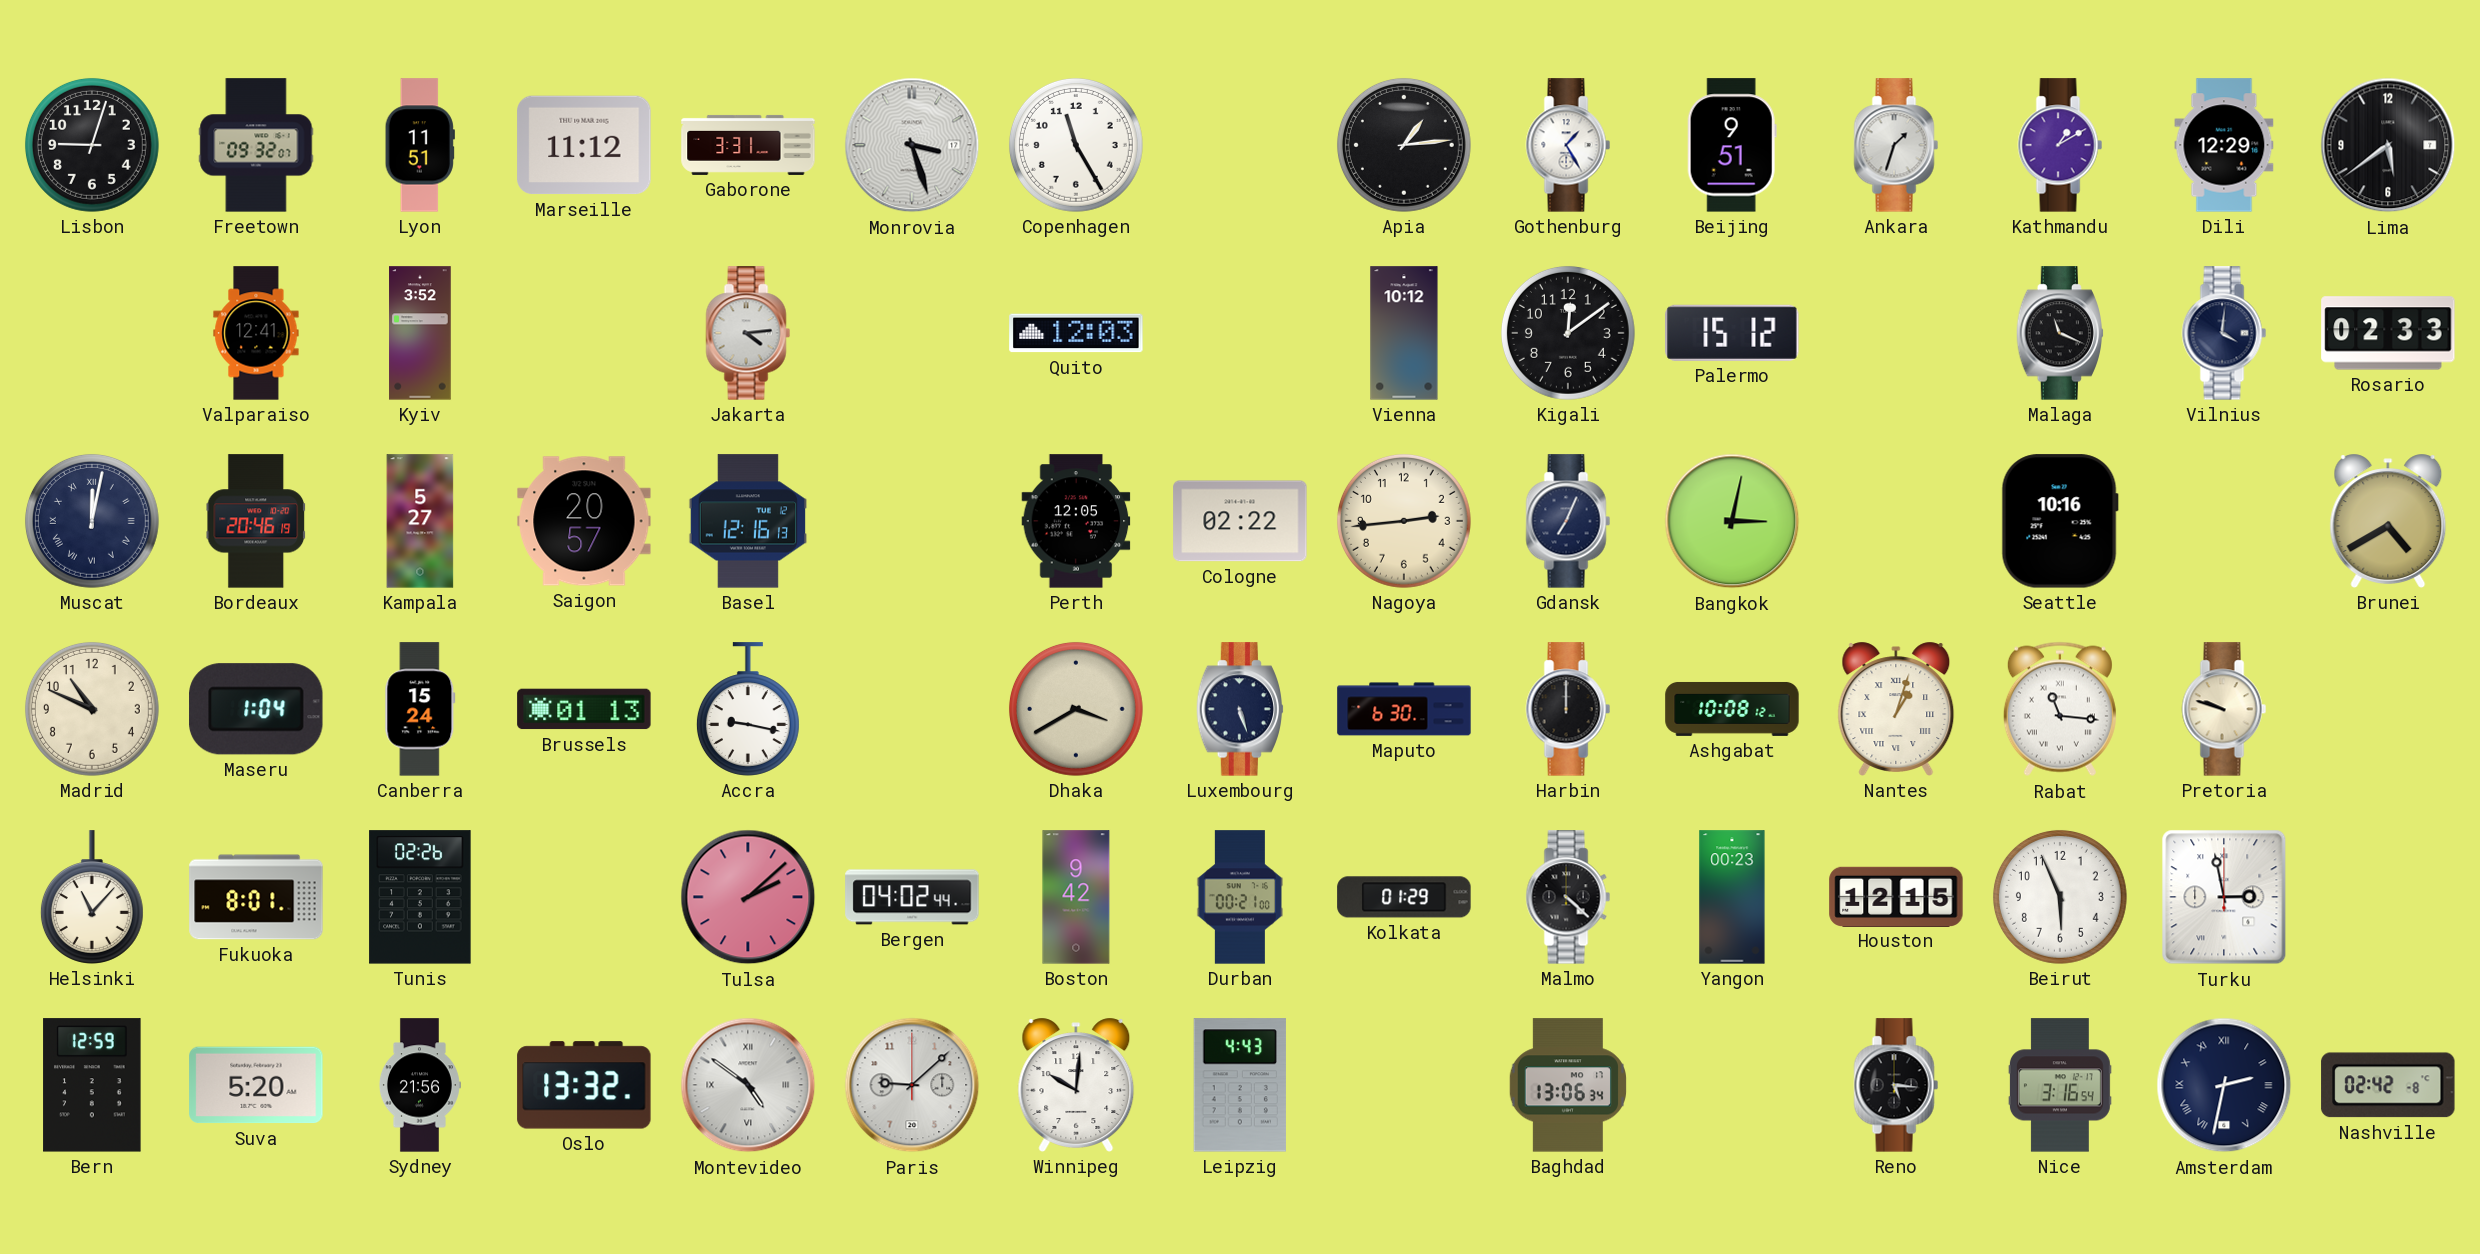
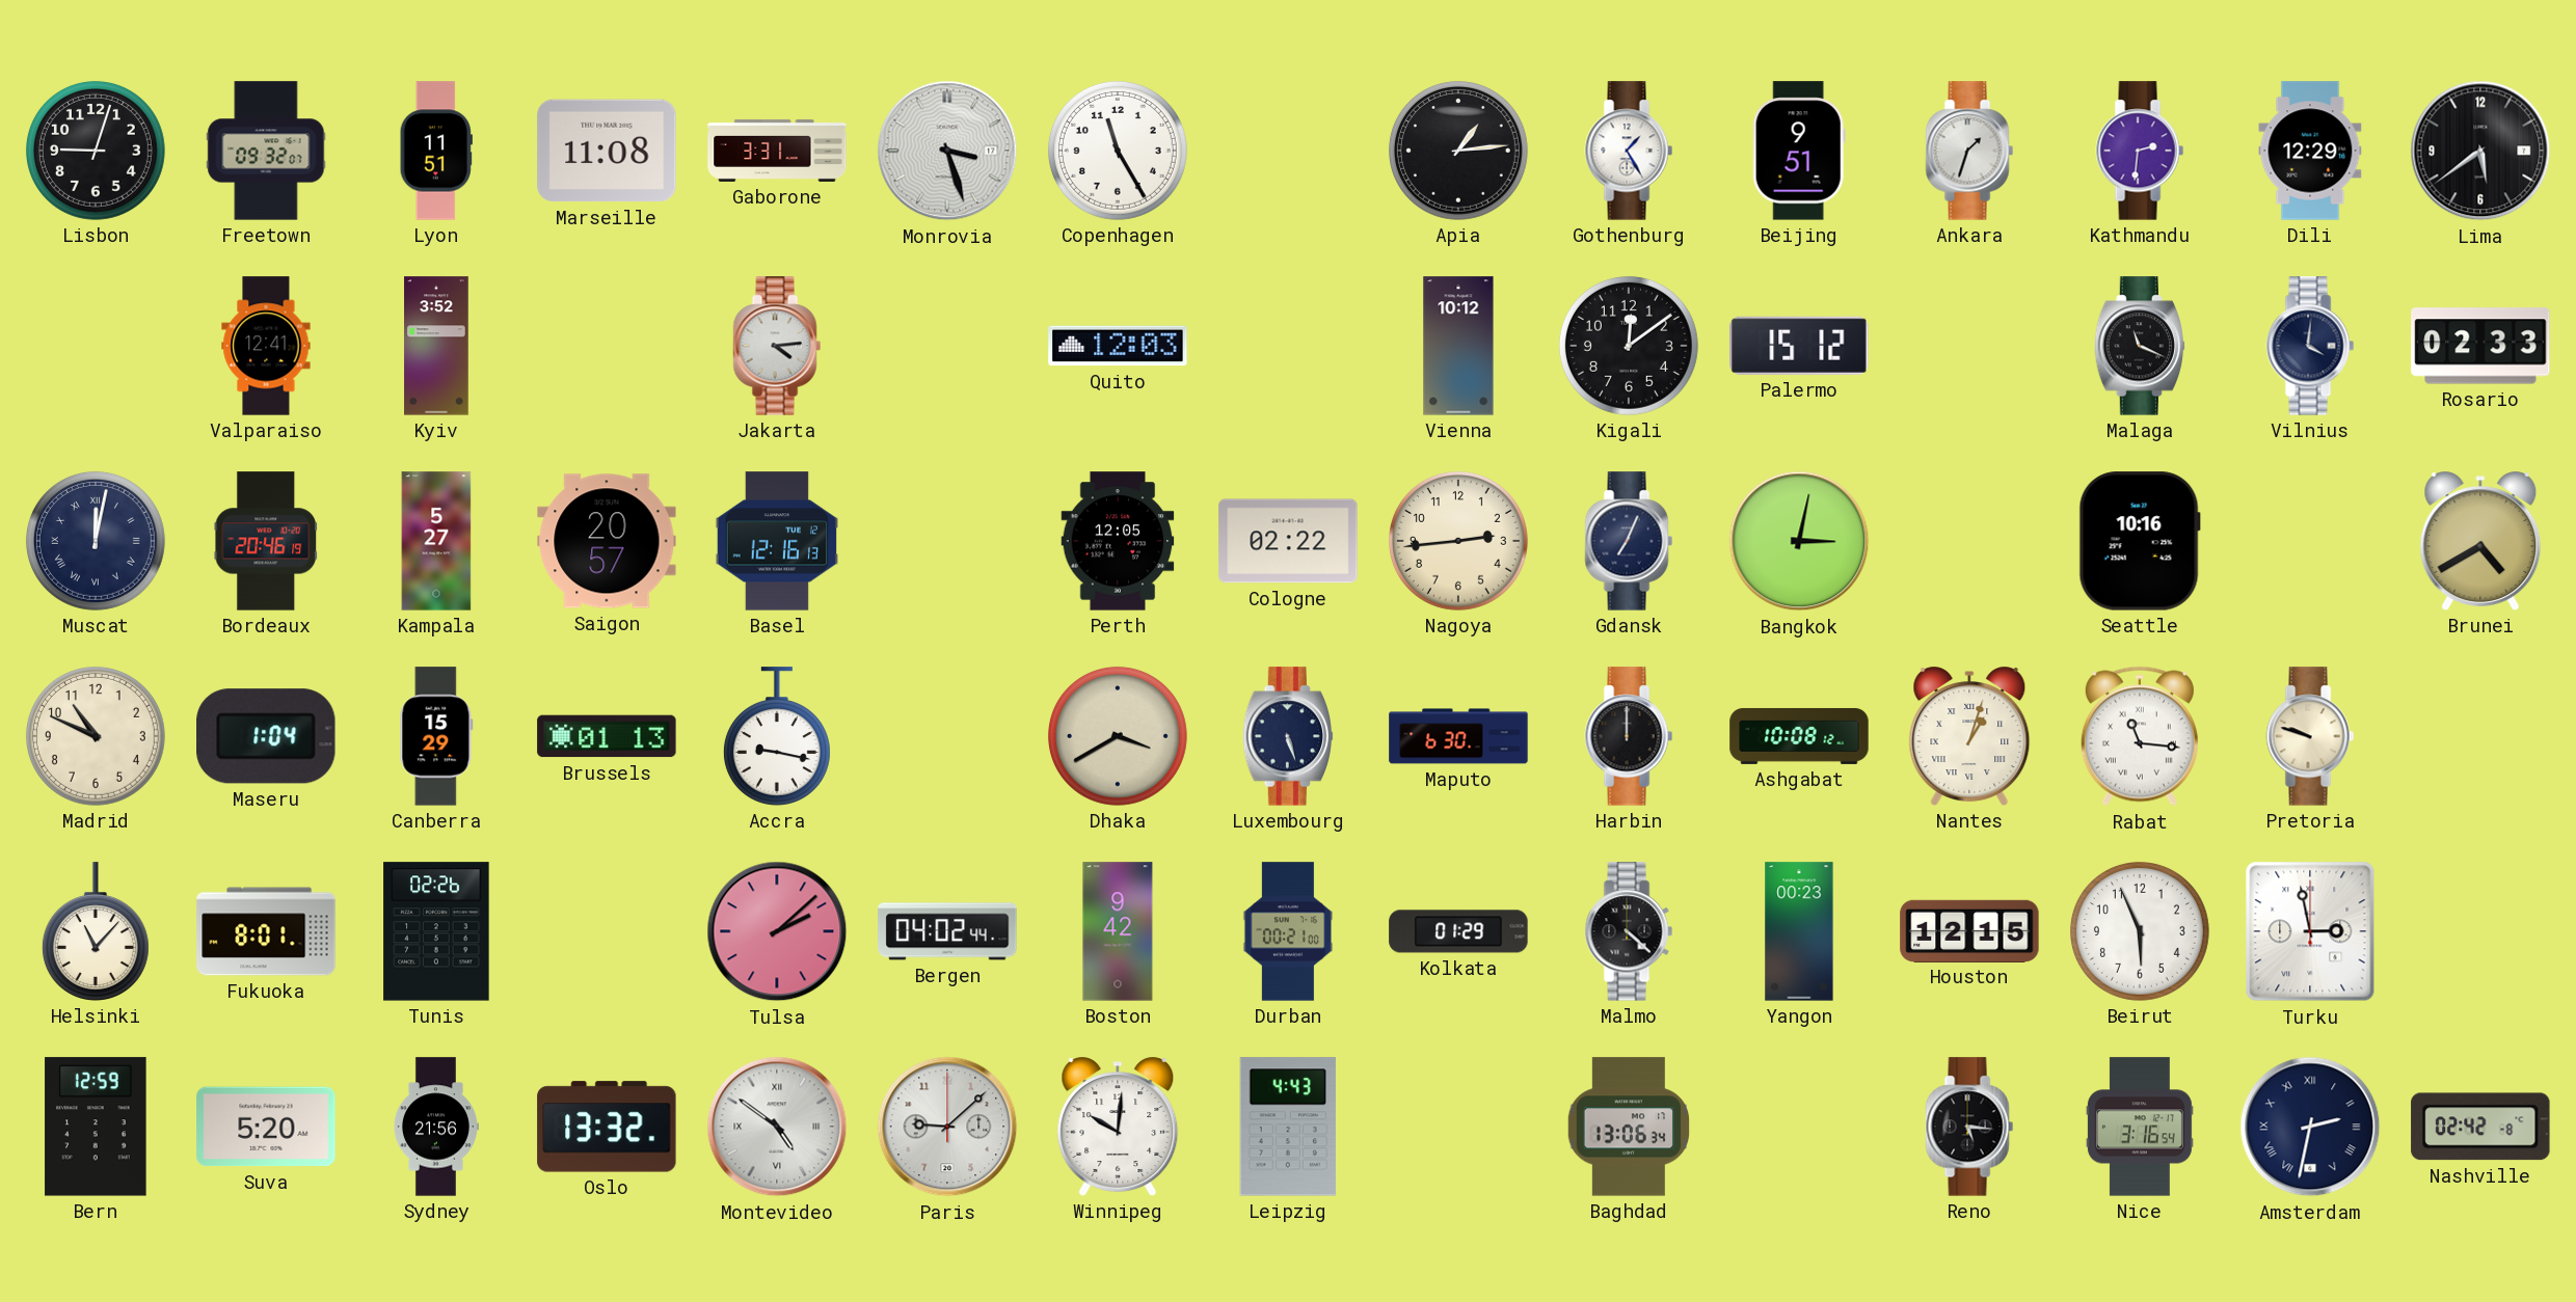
Marseille: 11:12 -> 11:08
Kathmandu: 1:10 -> 2:31
Canberra: 15:24 -> 15:29
